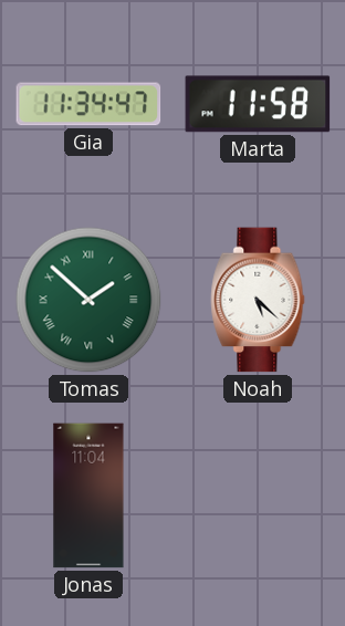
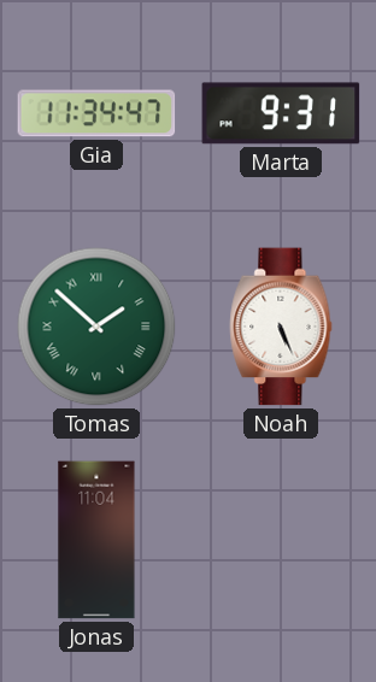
Marta: 11:58 -> 9:31
Noah: 5:22 -> 5:26
